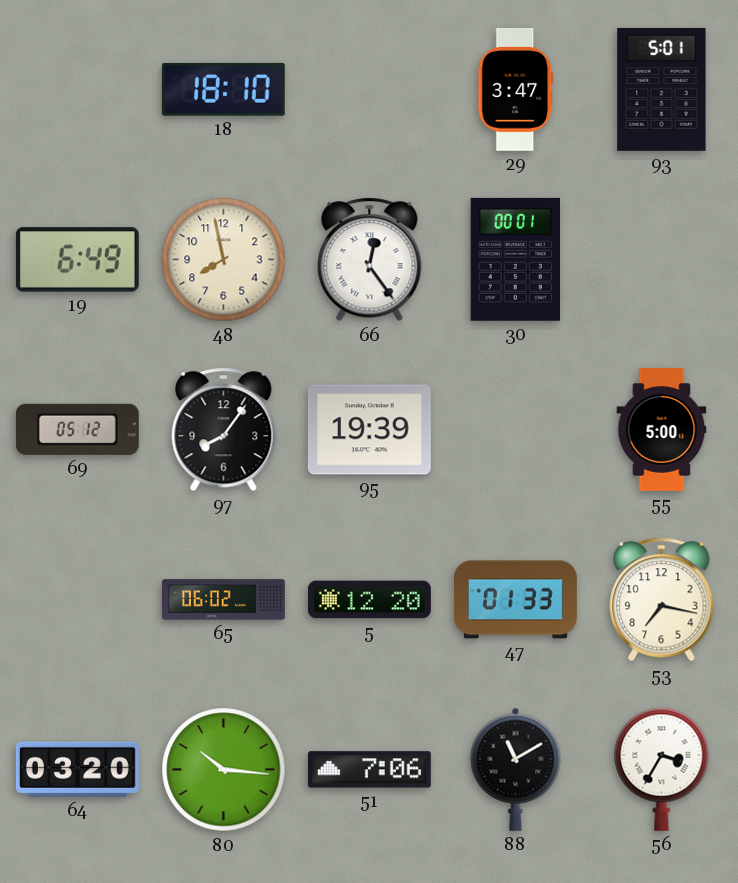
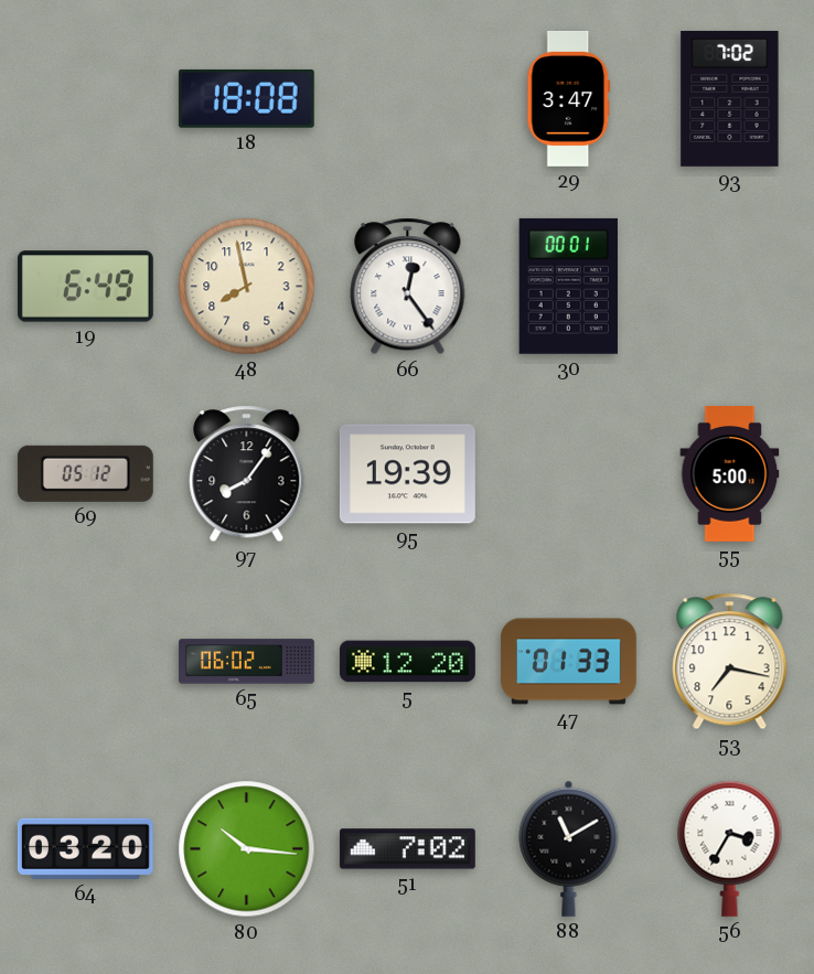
18: 18:10 -> 18:08
93: 5:01 -> 7:02
51: 7:06 -> 7:02
